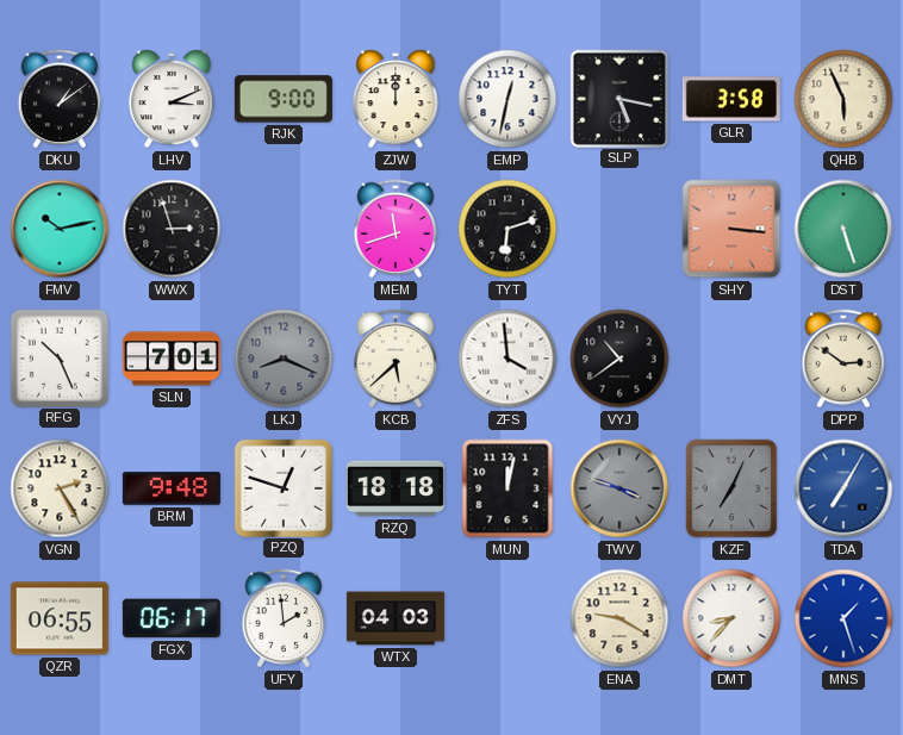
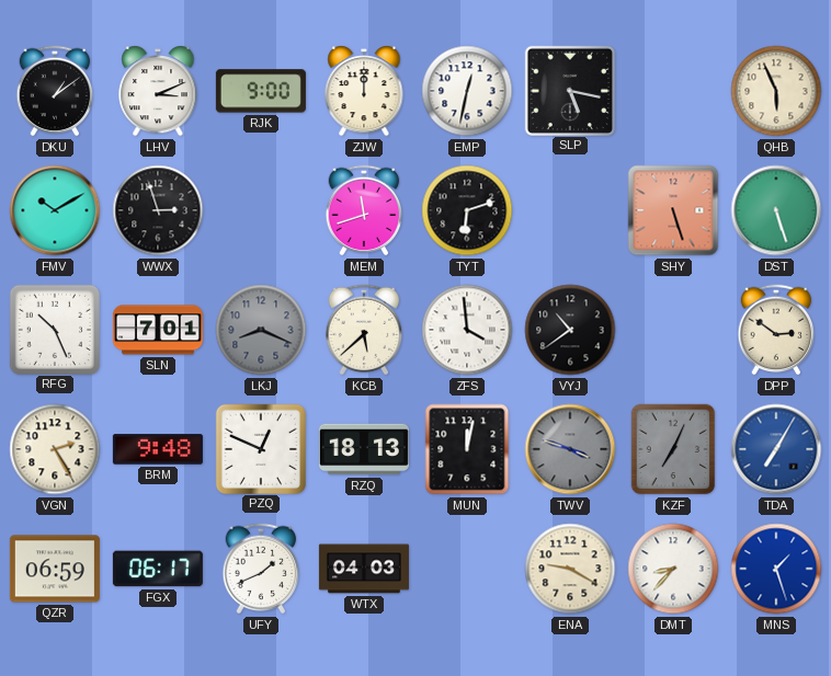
GLR: 3:58 -> none
FMV: 10:13 -> 10:10
SHY: 3:16 -> 5:27
PZQ: 12:48 -> 12:49
RZQ: 18:18 -> 18:13
QZR: 06:55 -> 06:59
UFY: 1:59 -> 1:41
